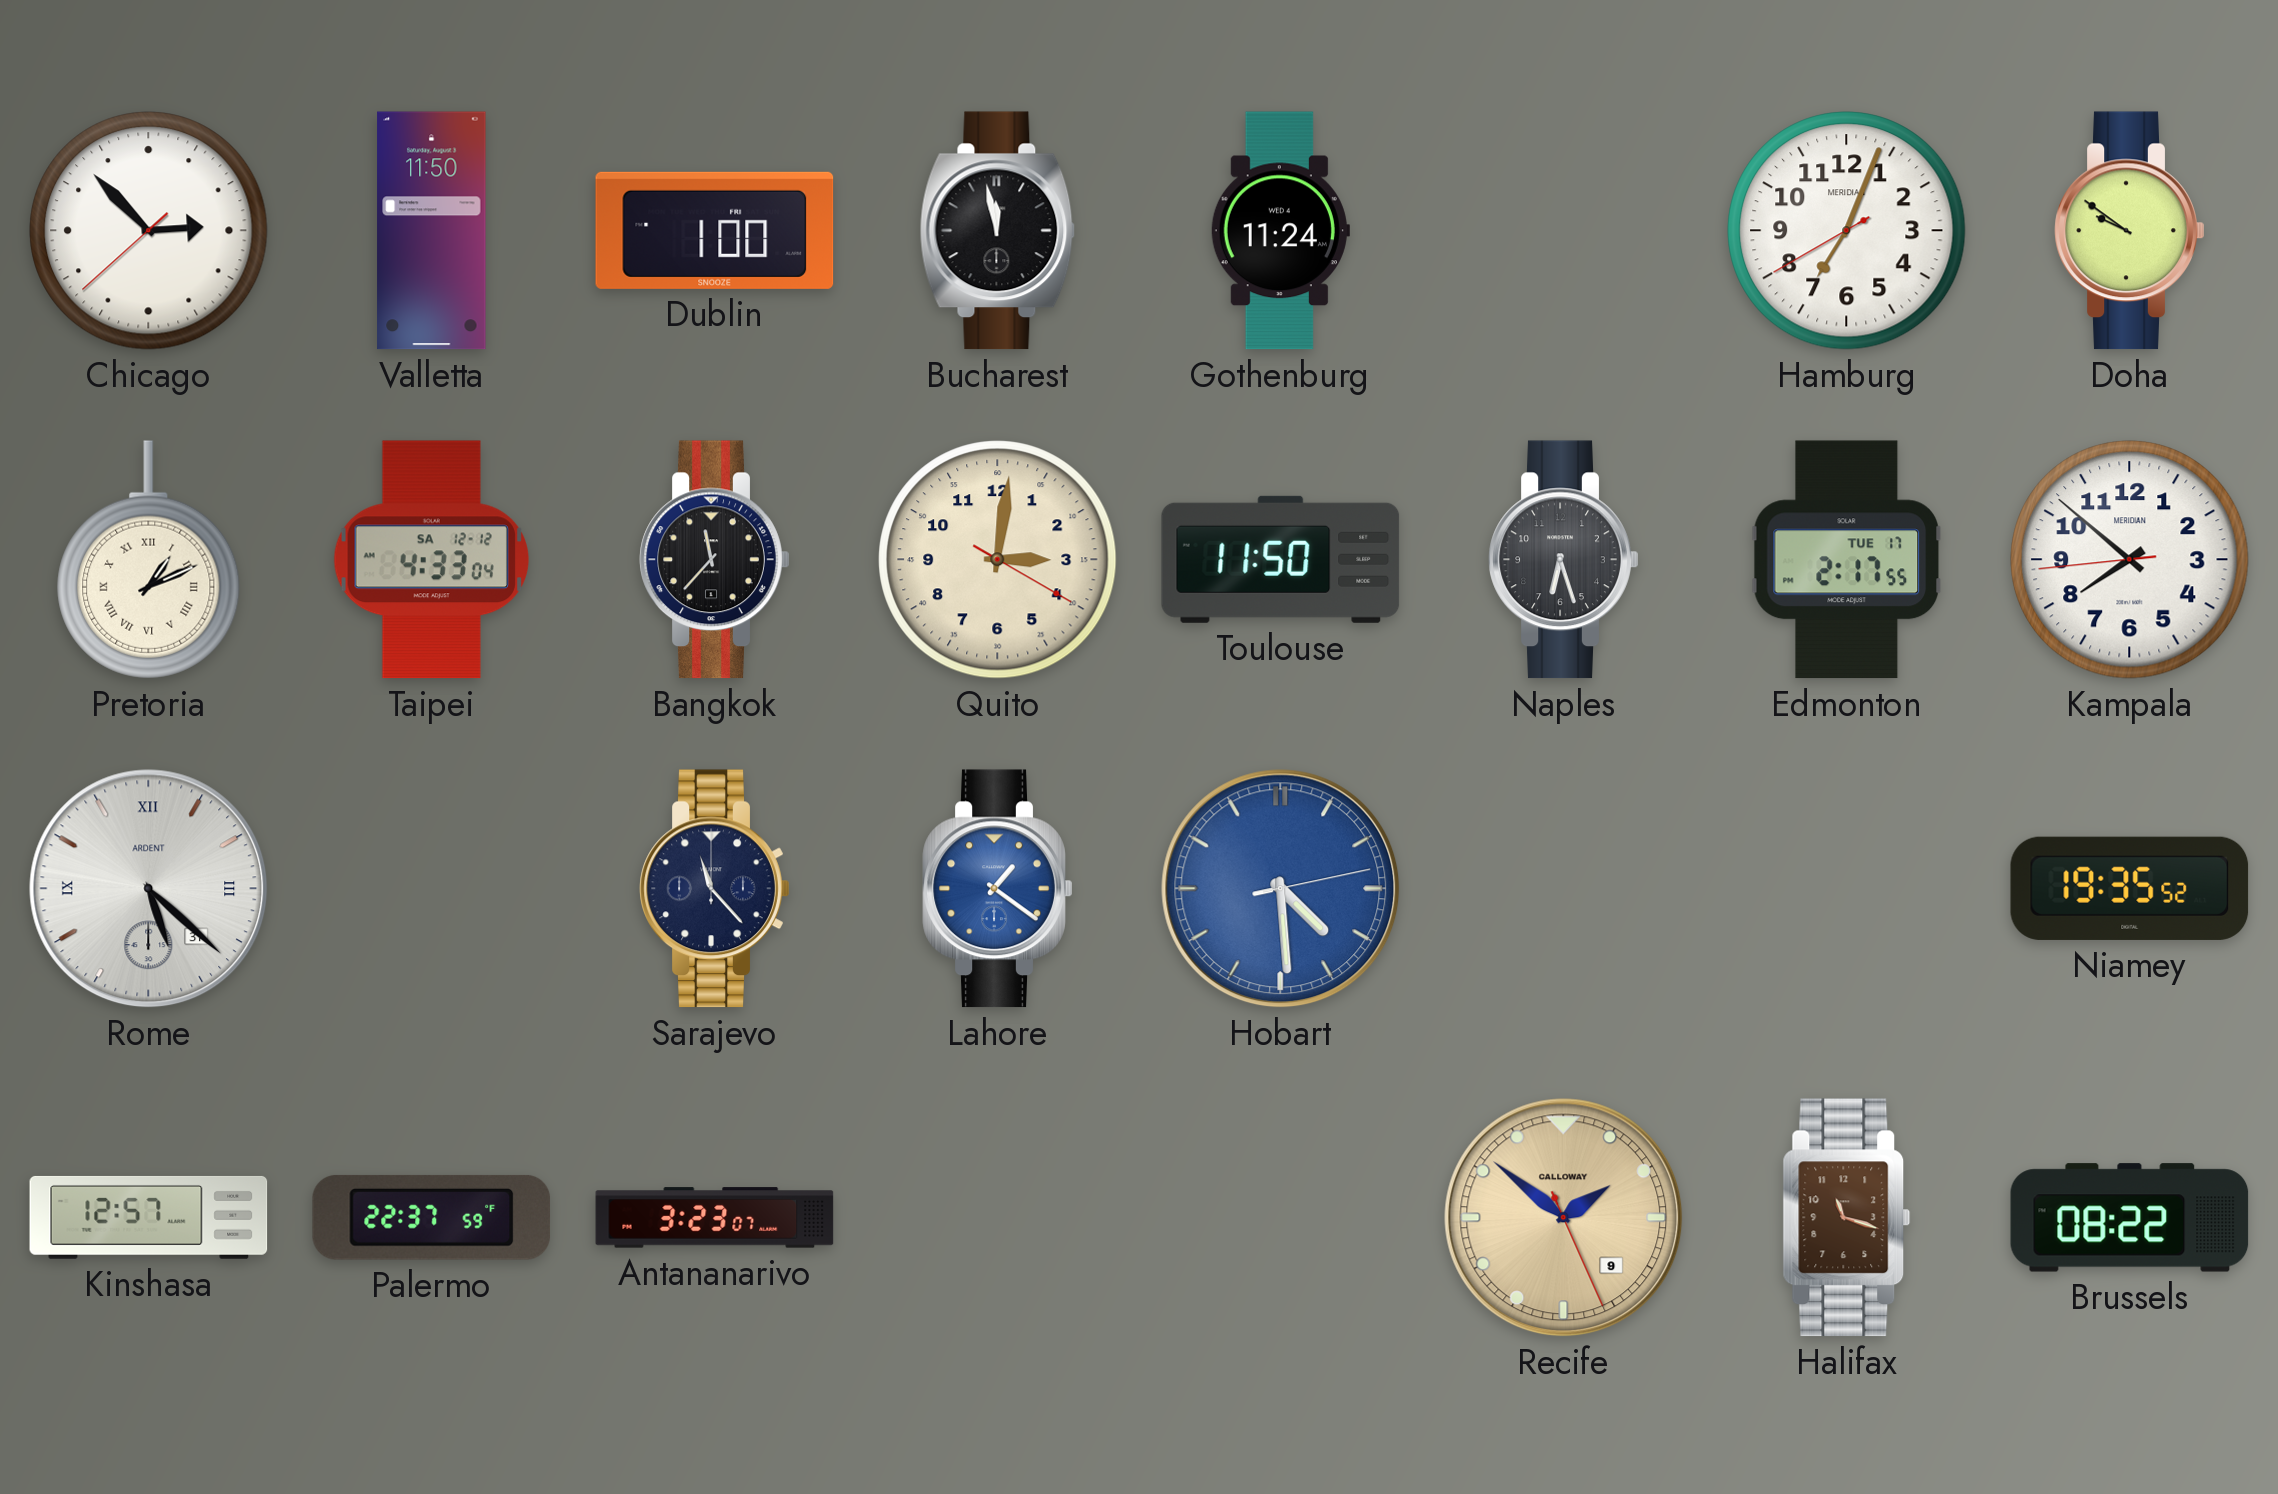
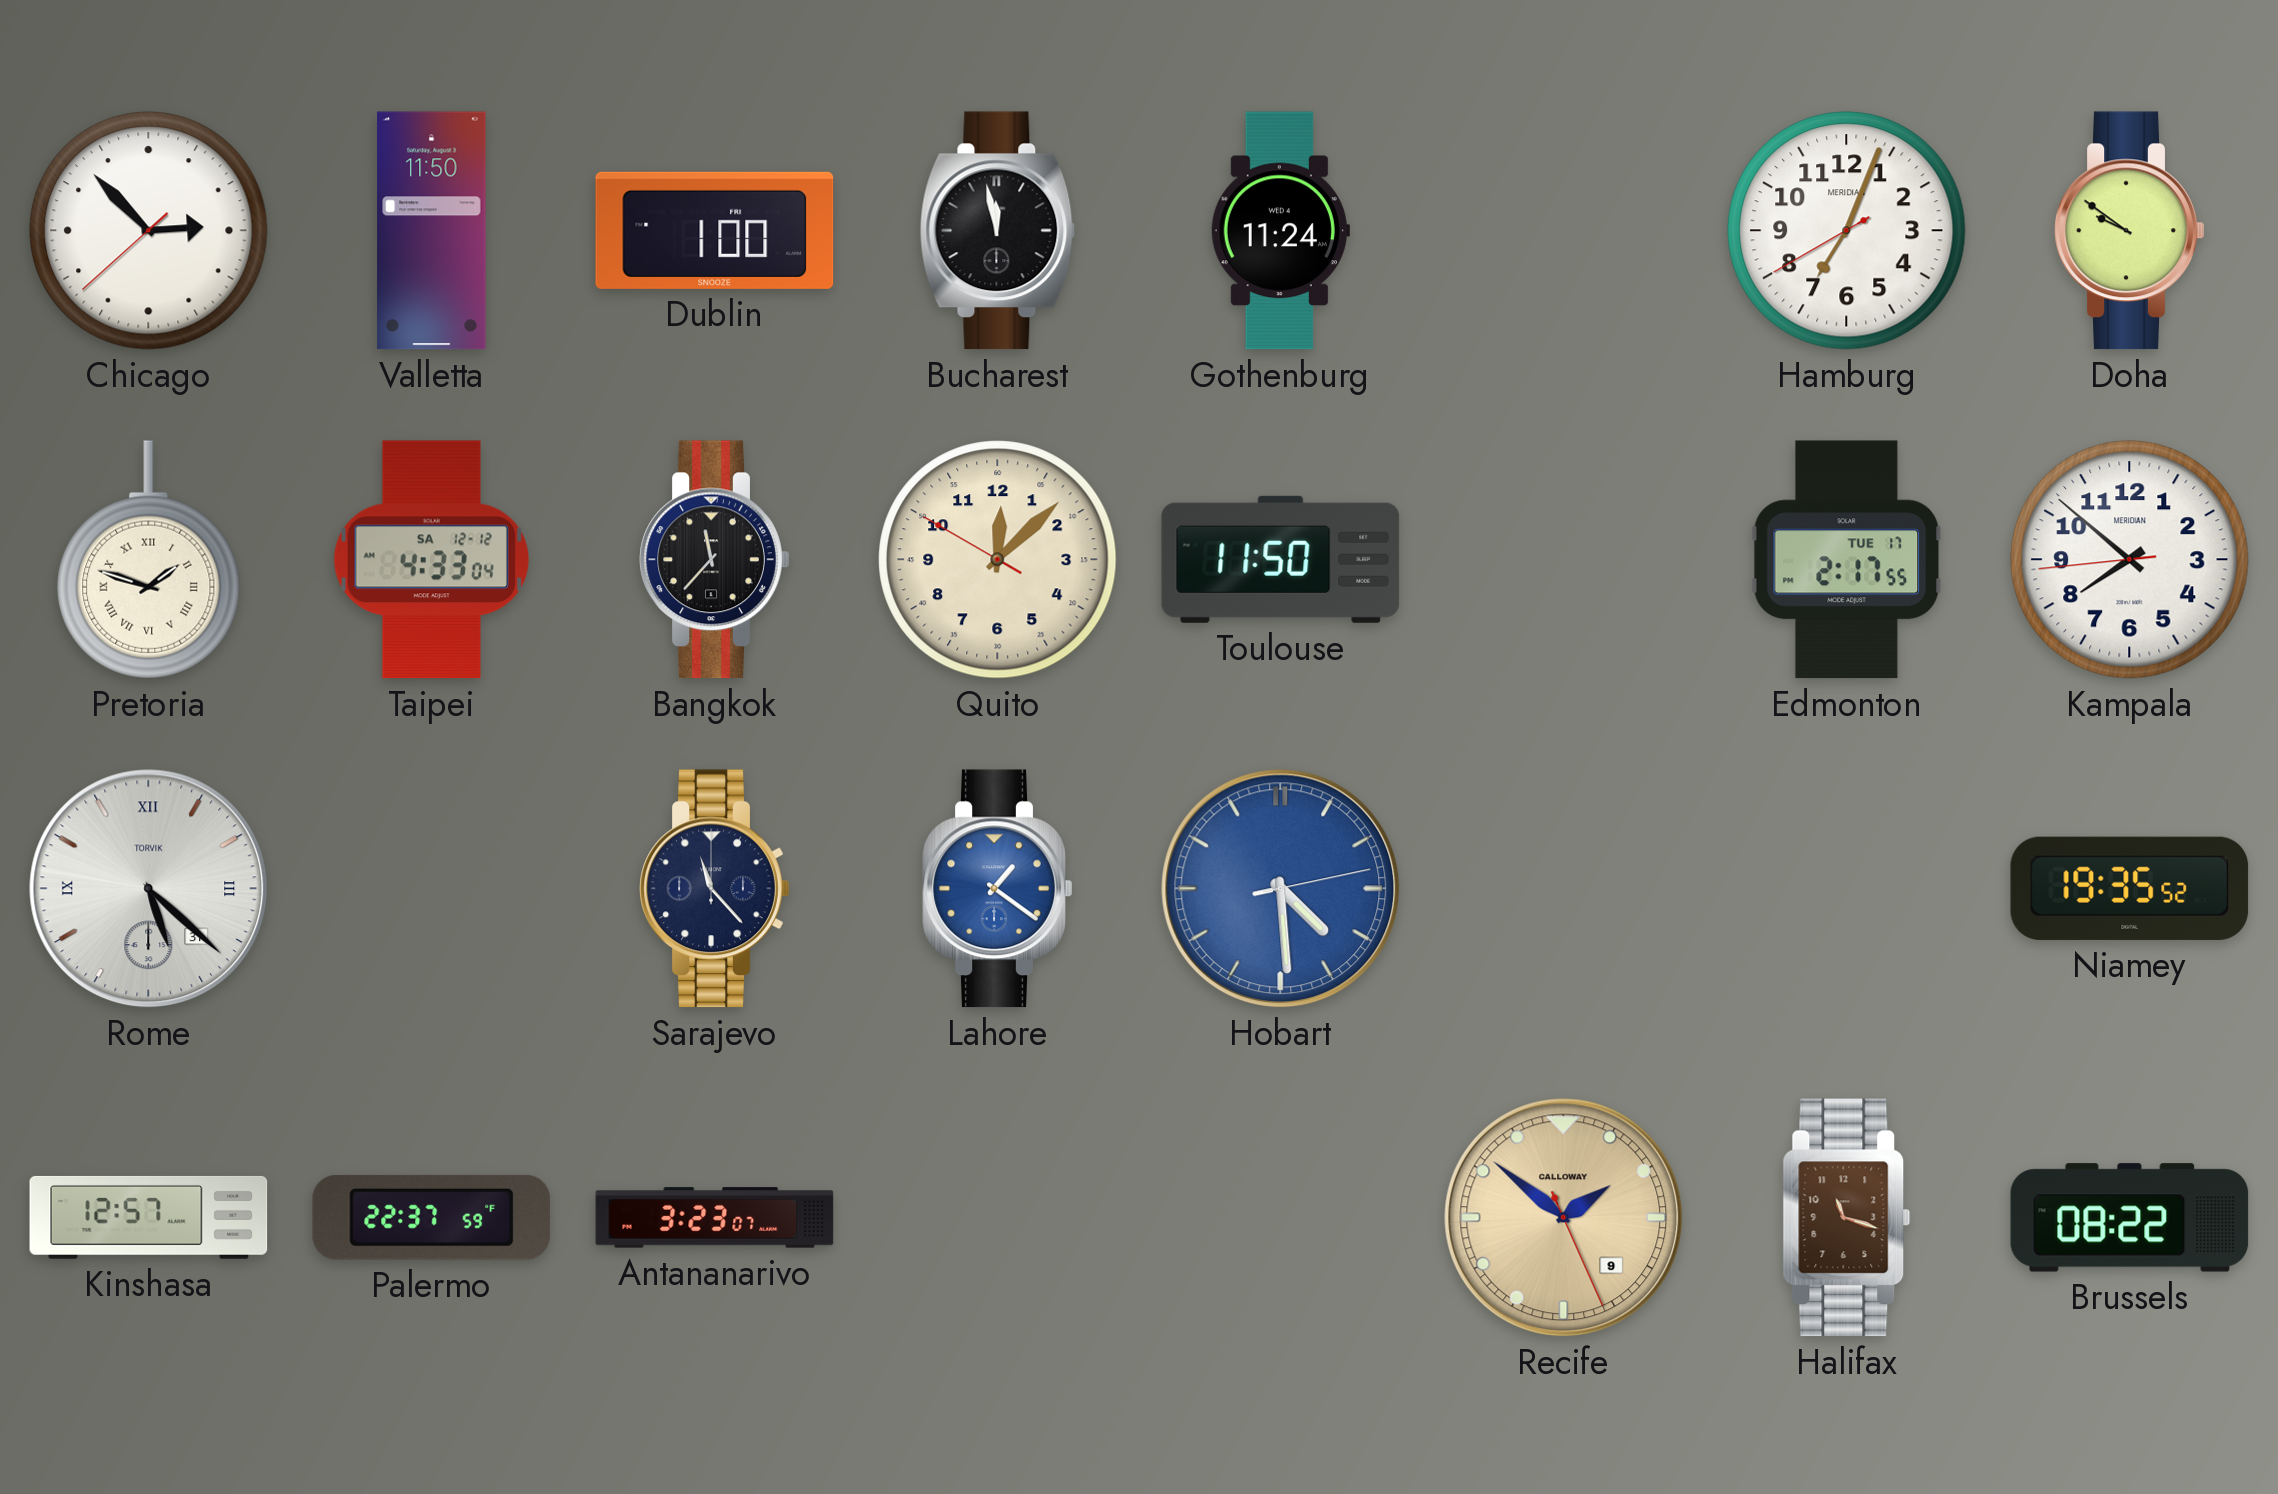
Pretoria: 1:11 -> 1:48
Quito: 3:01 -> 12:07
Naples: 6:27 -> none
Rome brand: ARDENT -> TORVIK
